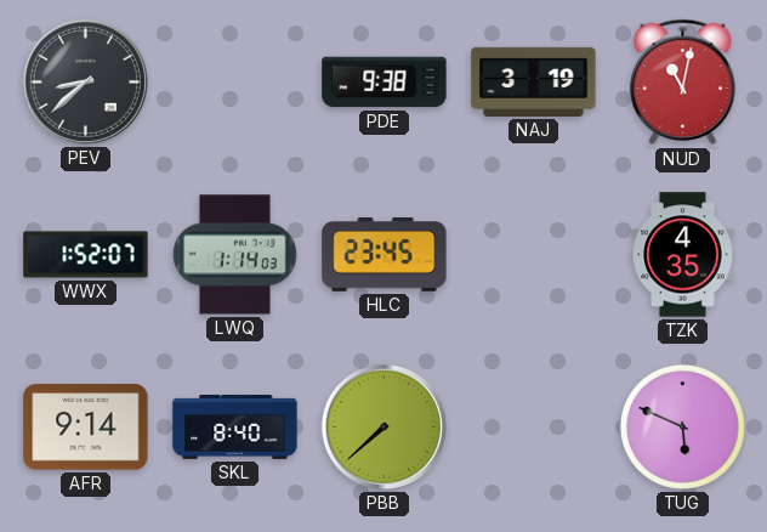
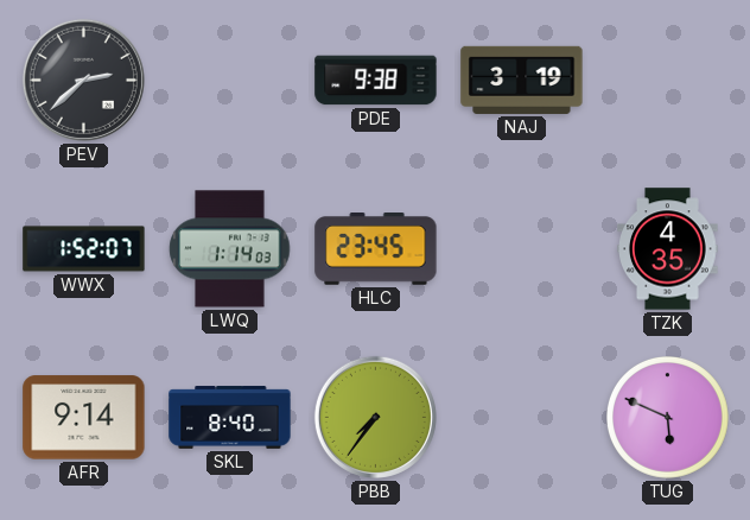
PEV: 8:38 -> 2:38
NUD: 11:02 -> none
PBB: 7:38 -> 7:36
